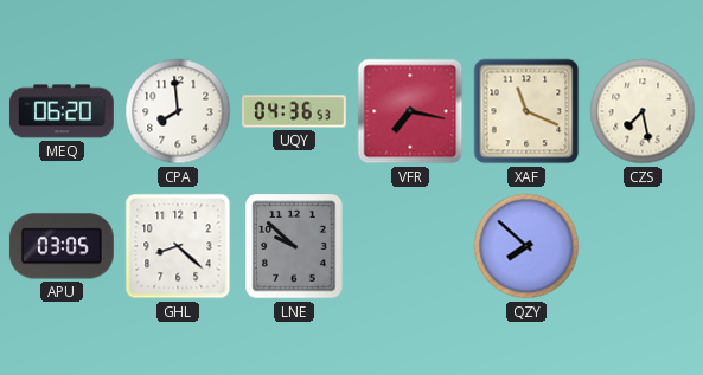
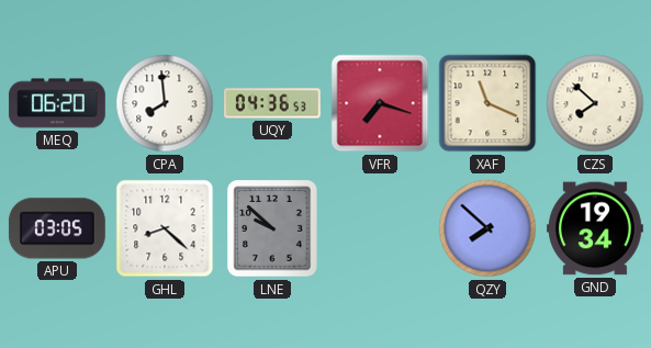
VFR: 7:17 -> 7:18
CZS: 7:28 -> 7:52
GND: none -> 19:34
